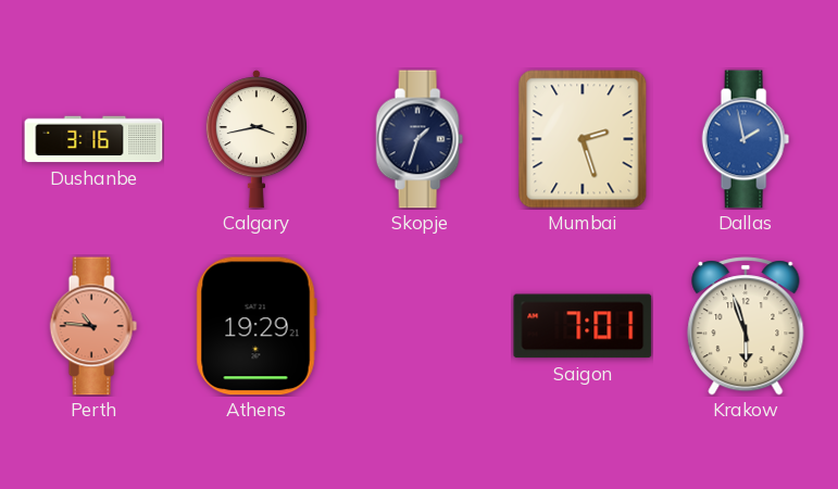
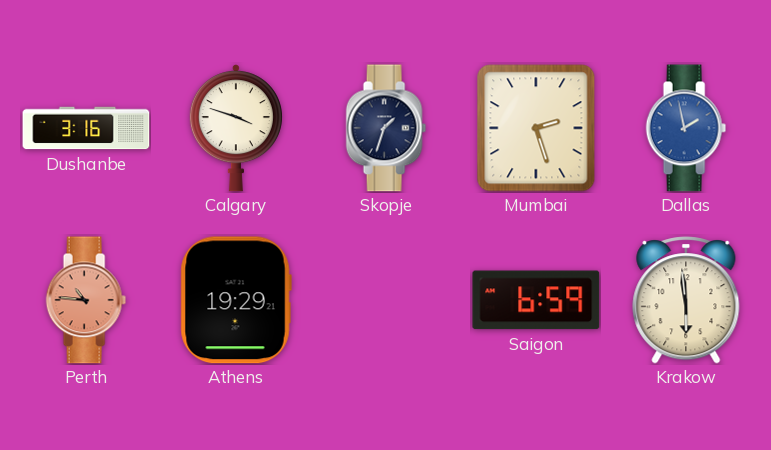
Calgary: 3:43 -> 3:48
Saigon: 7:01 -> 6:59
Krakow: 5:57 -> 5:59
